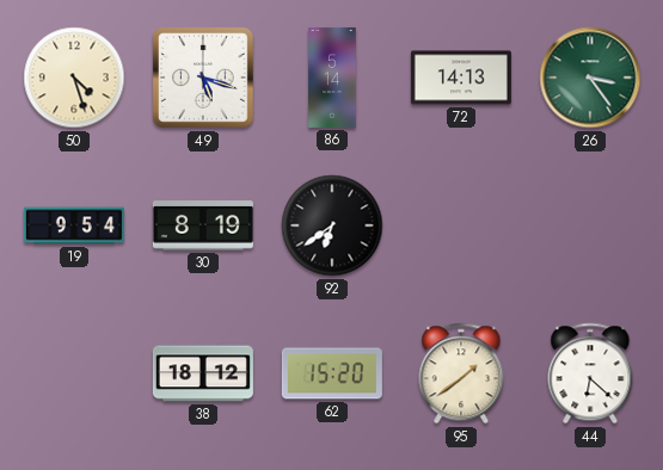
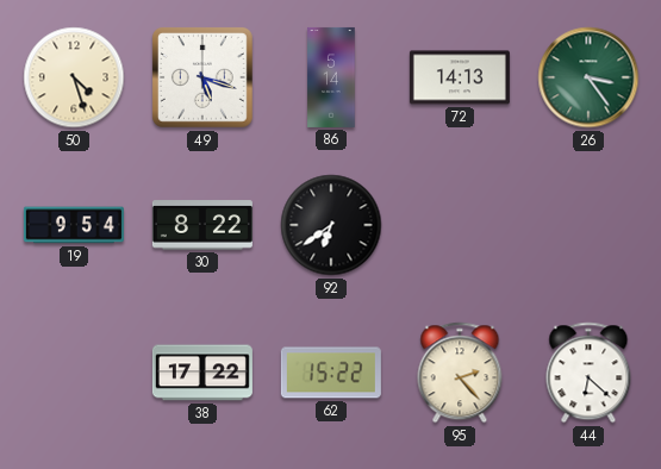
30: 8:19 -> 8:22
38: 18:12 -> 17:22
62: 15:20 -> 15:22
95: 1:39 -> 2:23
